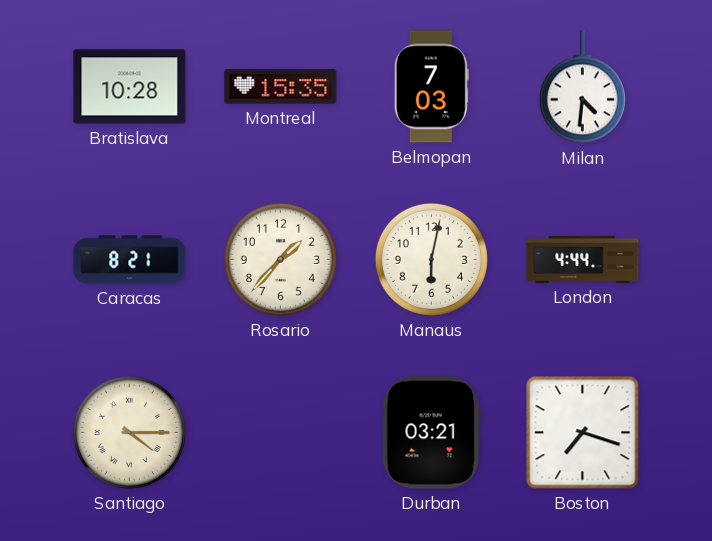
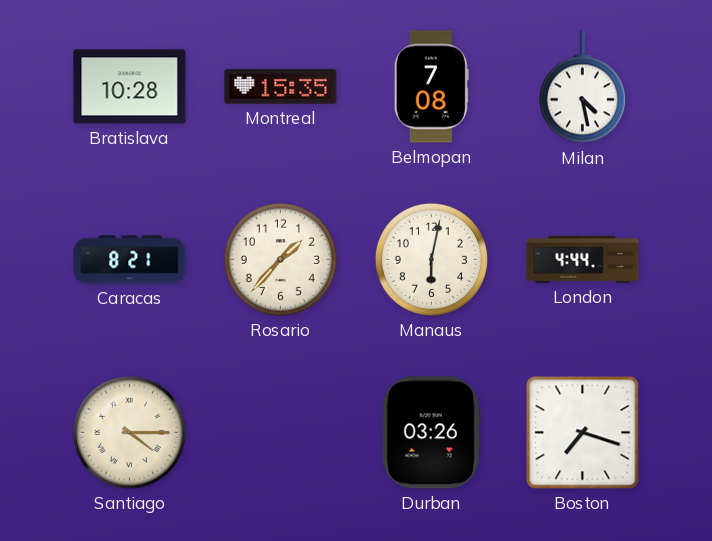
Belmopan: 7:03 -> 7:08
Milan: 4:31 -> 4:28
Durban: 03:21 -> 03:26
